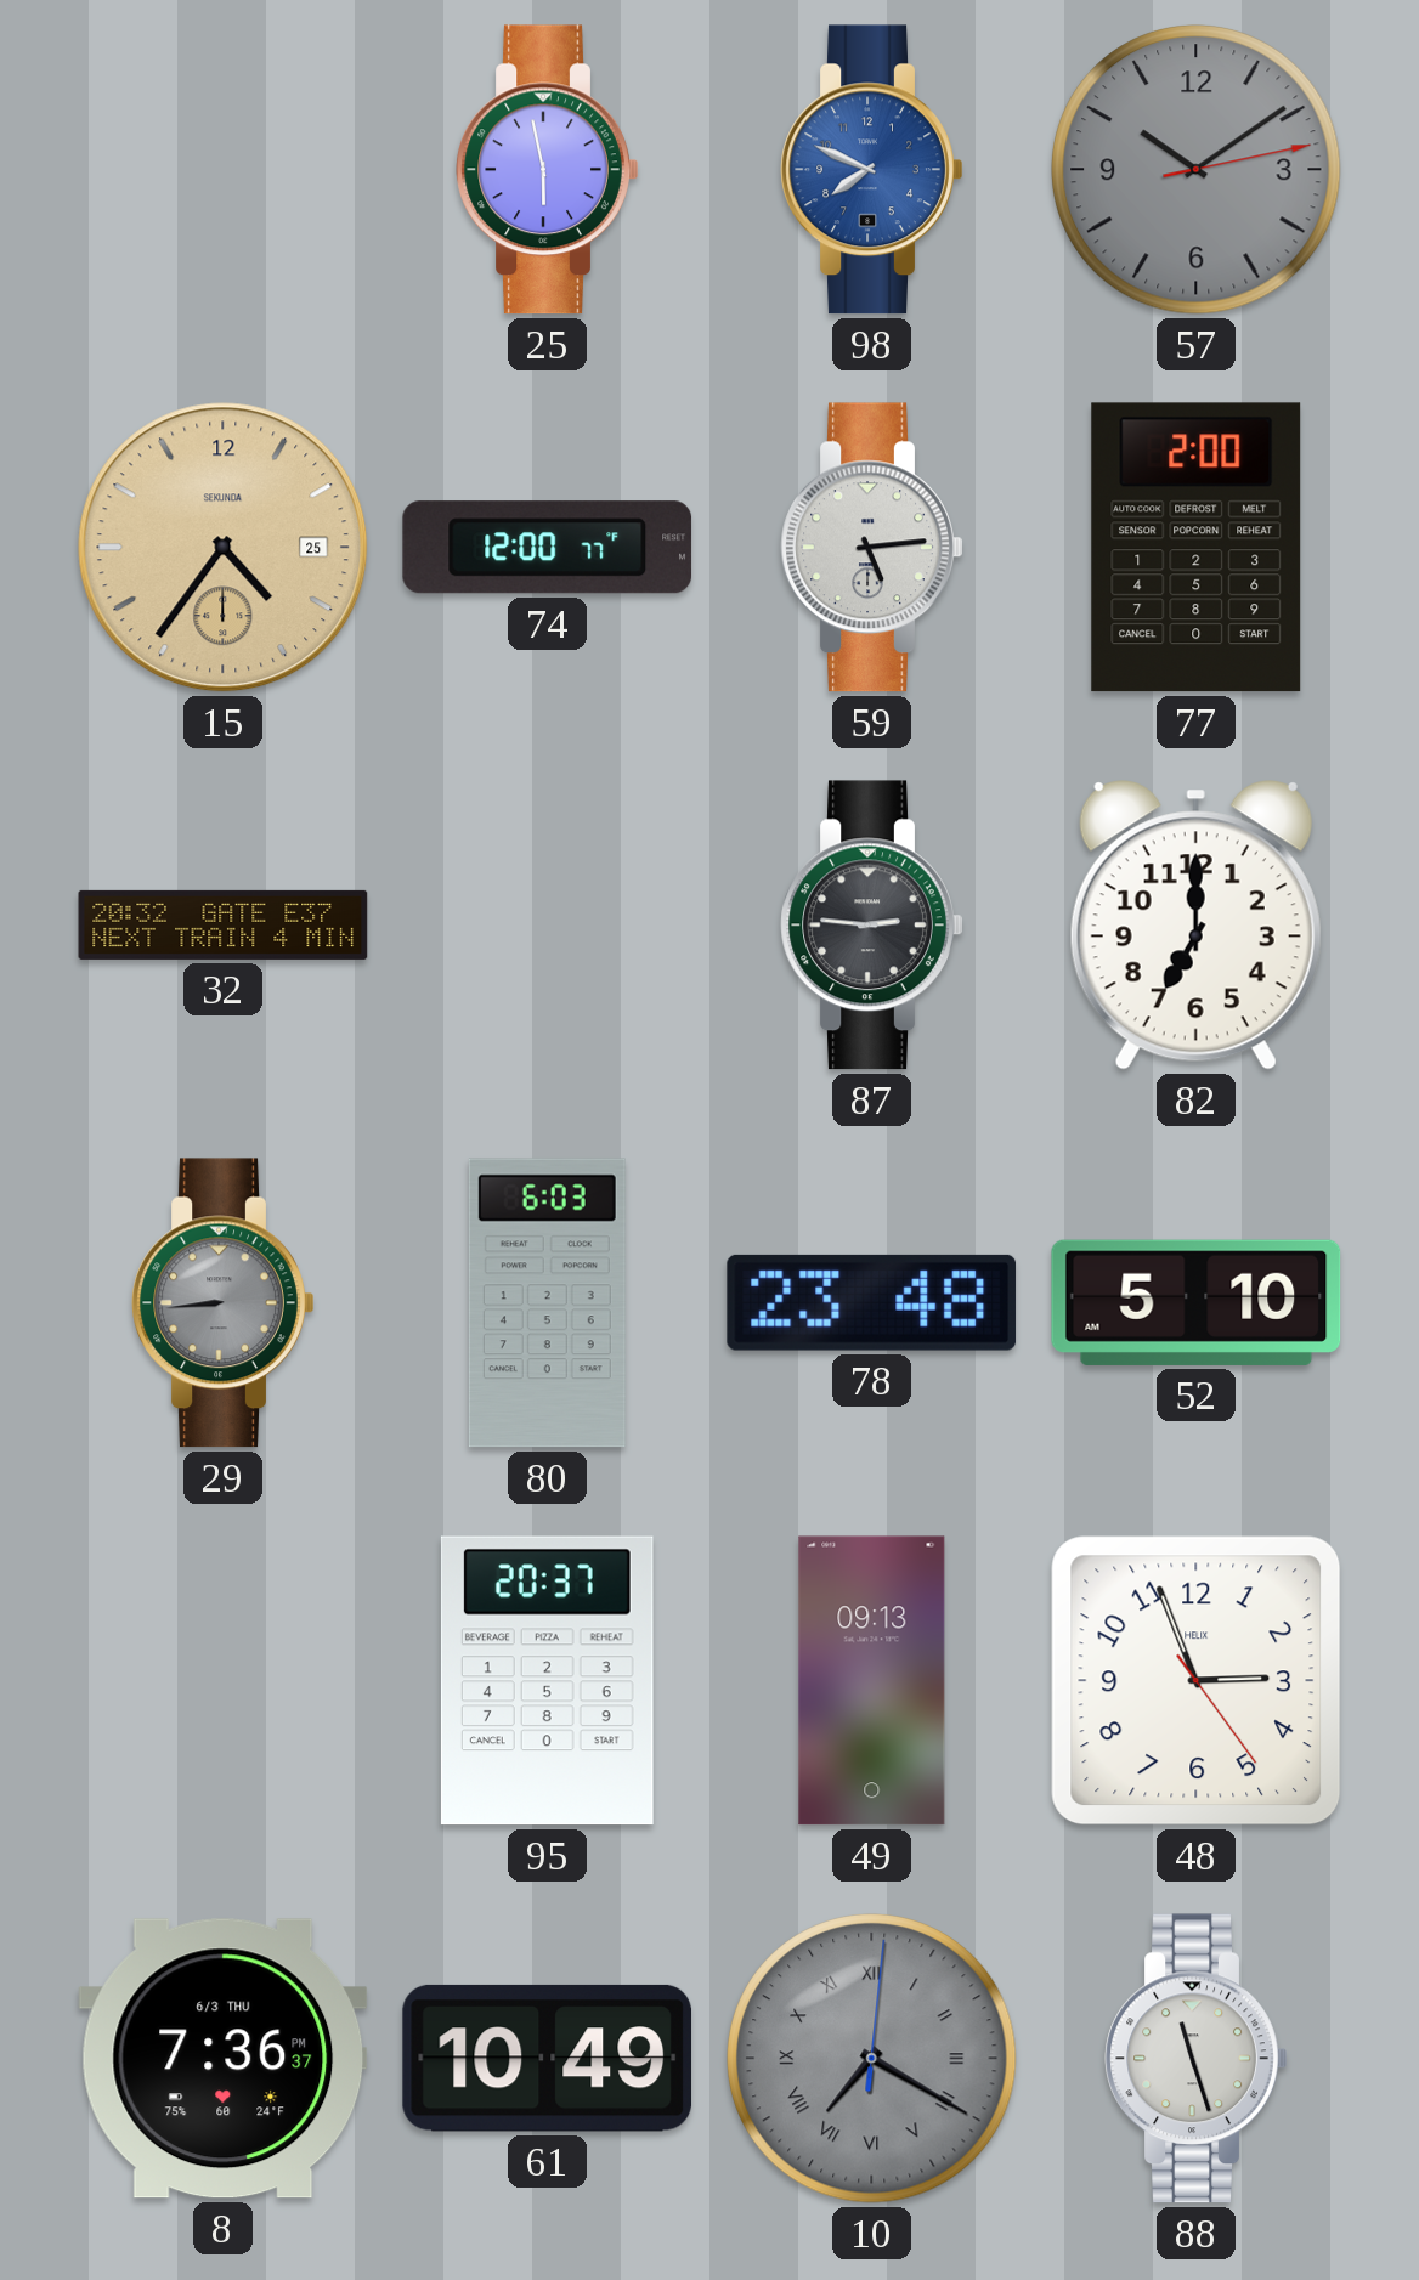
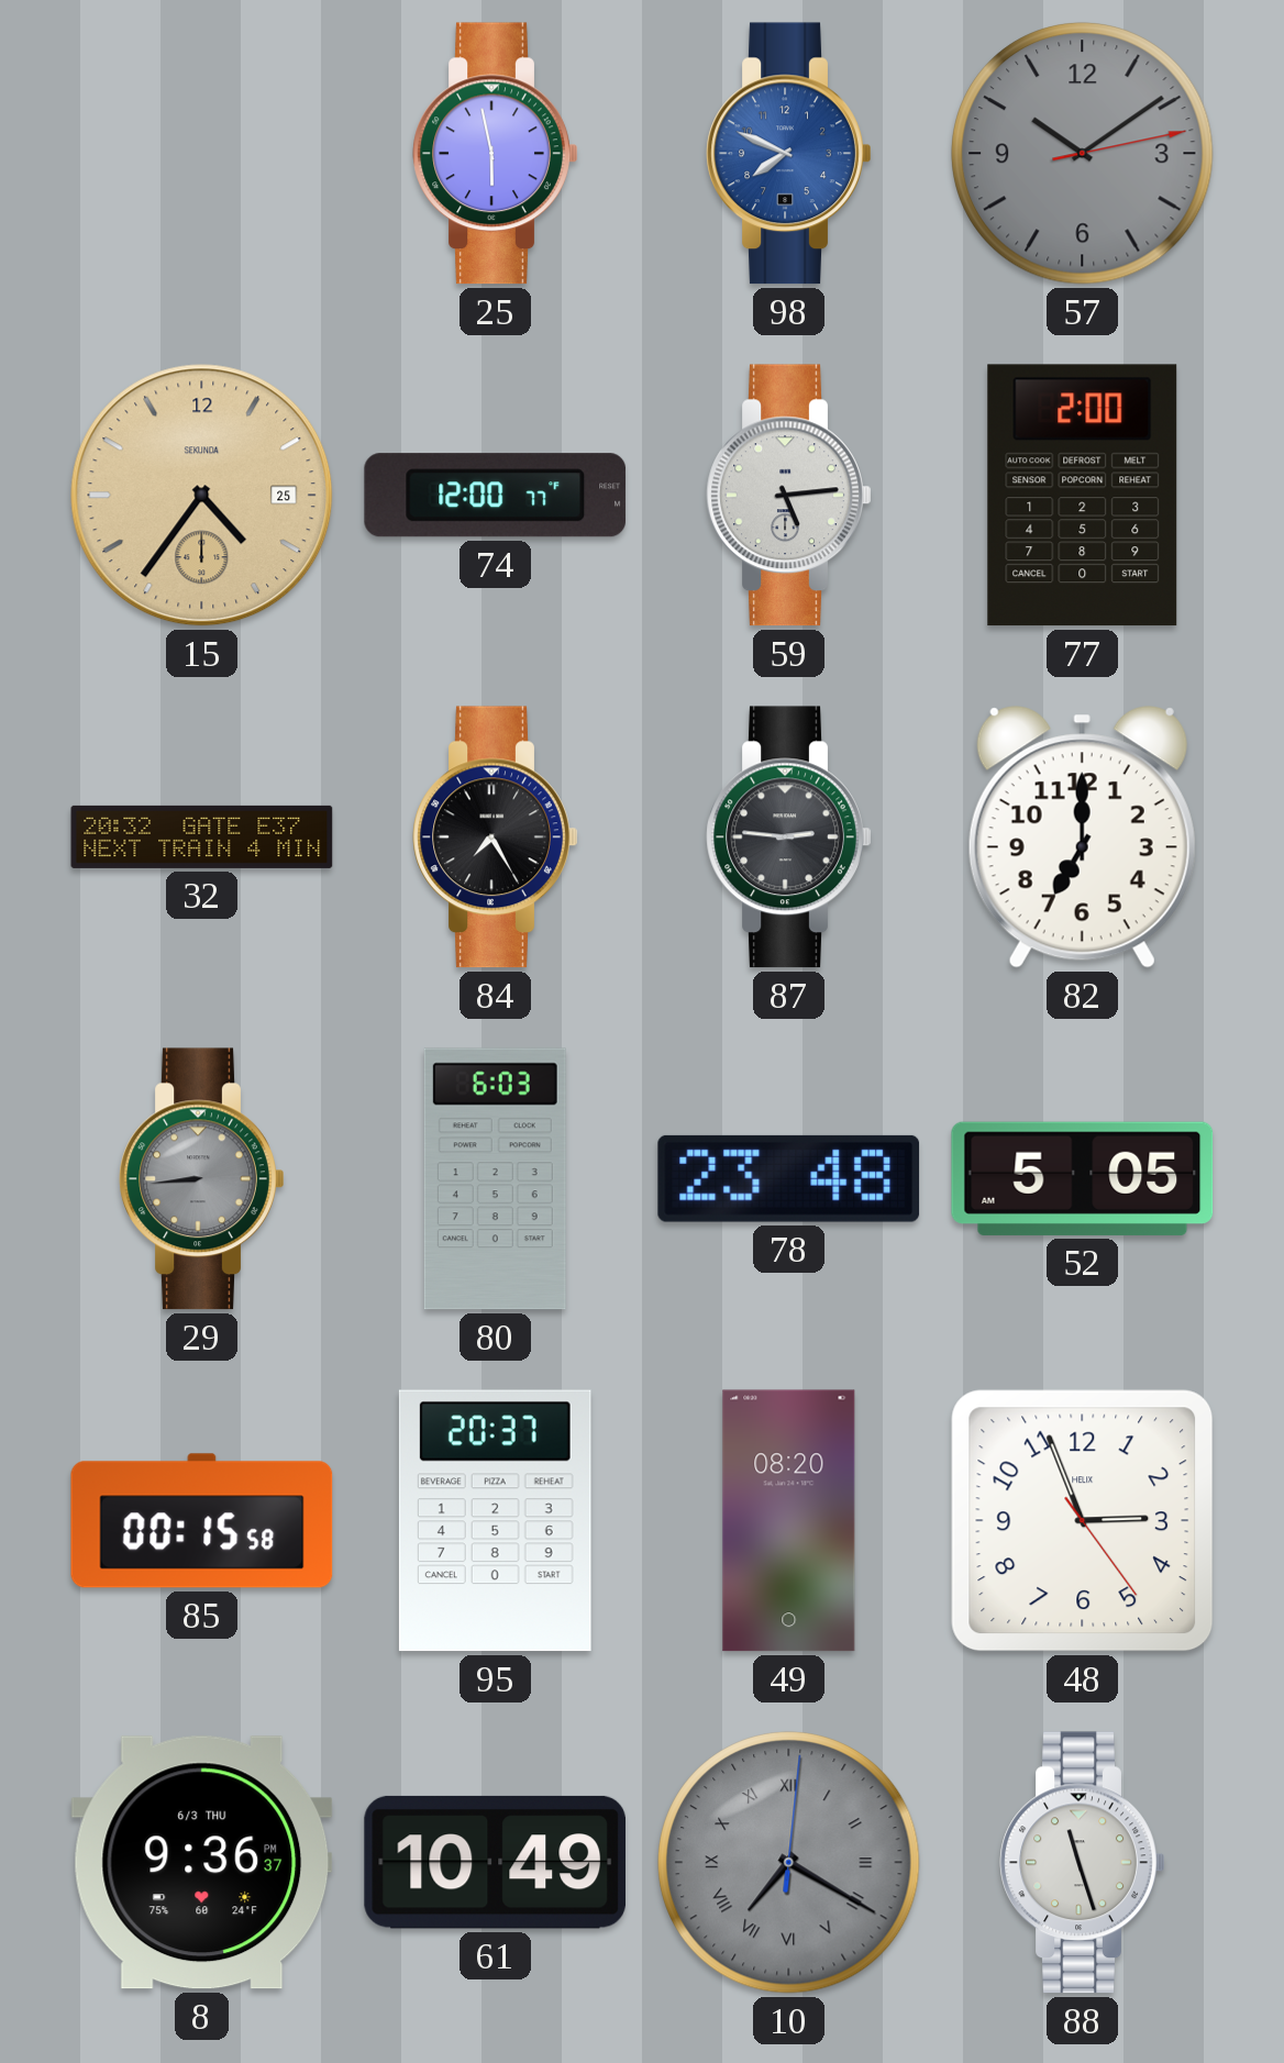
84: none -> 7:25
52: 5:10 -> 5:05
85: none -> 00:15
49: 09:13 -> 08:20
8: 7:36 -> 9:36
